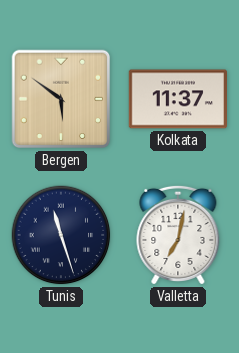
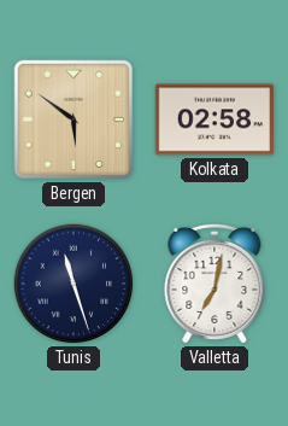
Kolkata: 11:37 -> 02:58
